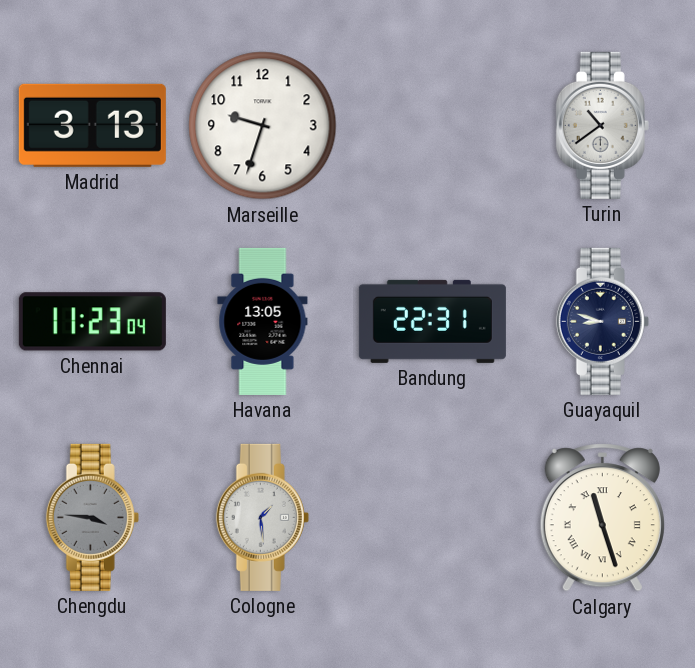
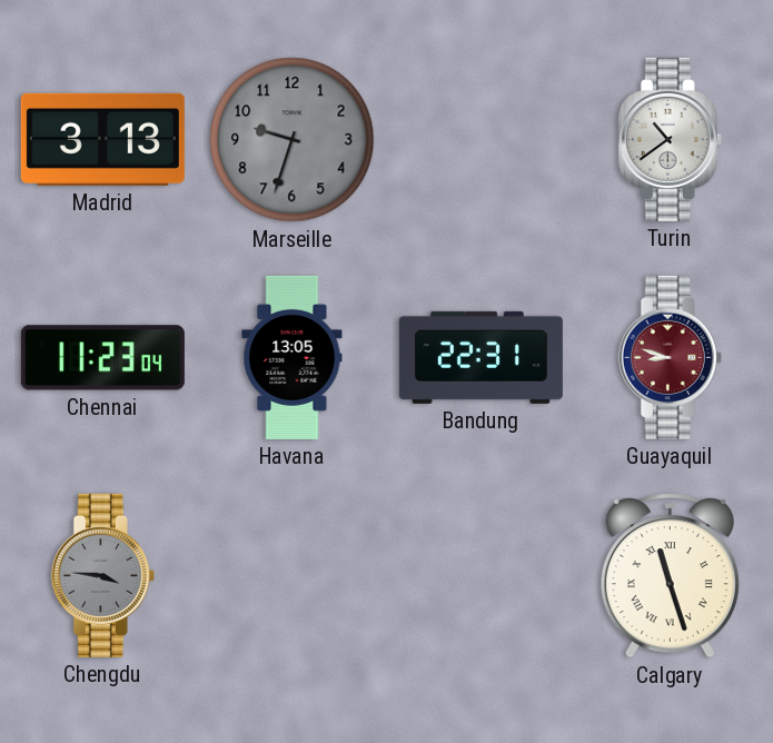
Marseille dial: white -> grey
Guayaquil dial: navy -> burgundy
Cologne: 1:29 -> none
